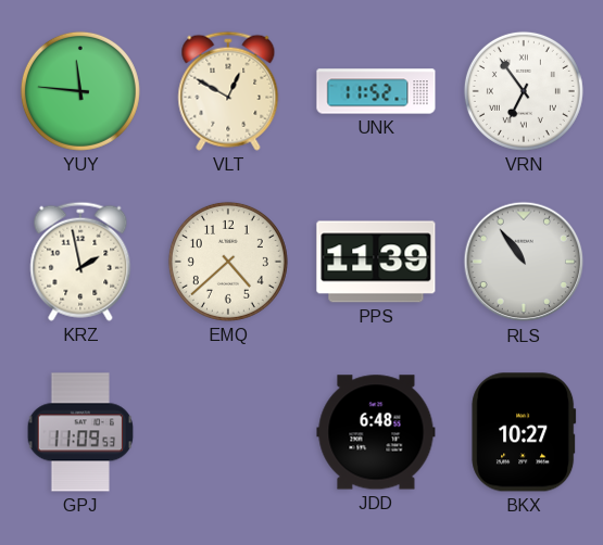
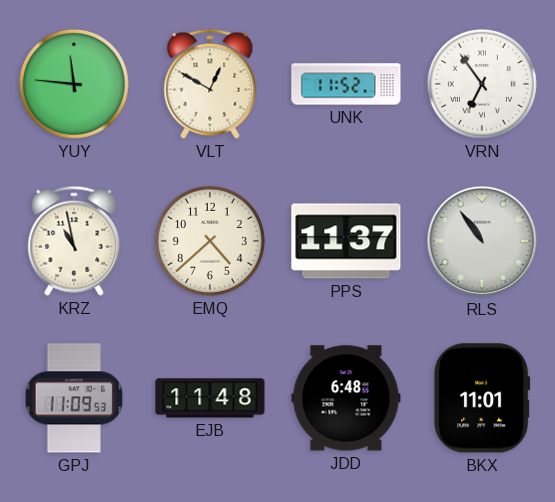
KRZ: 1:58 -> 10:58
PPS: 11:39 -> 11:37
EJB: none -> 11:48
BKX: 10:27 -> 11:01
